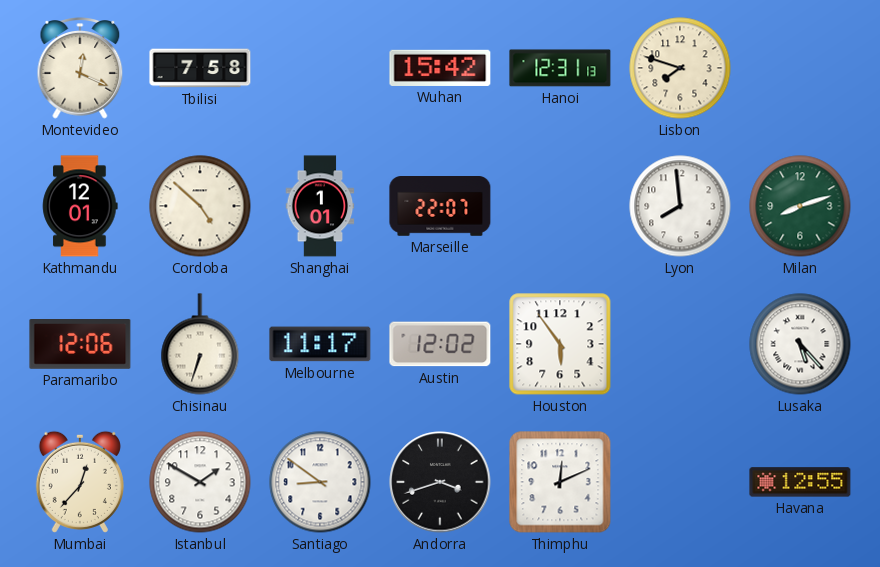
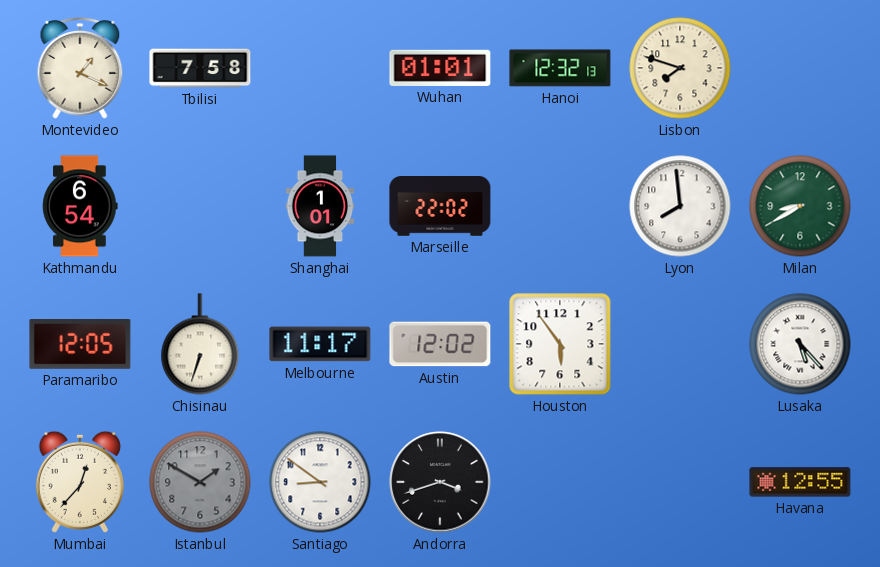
Montevideo: 12:19 -> 1:19
Wuhan: 15:42 -> 01:01
Hanoi: 12:31 -> 12:32
Kathmandu: 12:01 -> 6:54
Cordoba: 4:52 -> none
Marseille: 22:07 -> 22:02
Milan: 8:12 -> 8:40
Paramaribo: 12:06 -> 12:05
Istanbul dial: white -> grey
Thimphu: 12:11 -> none
